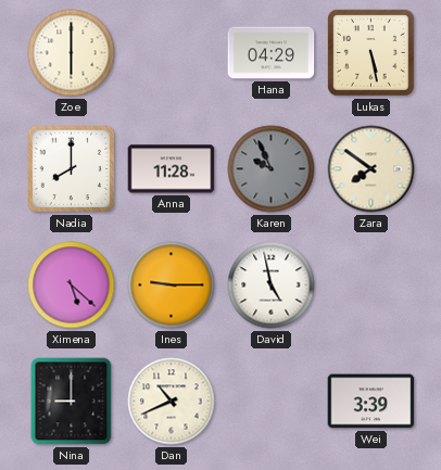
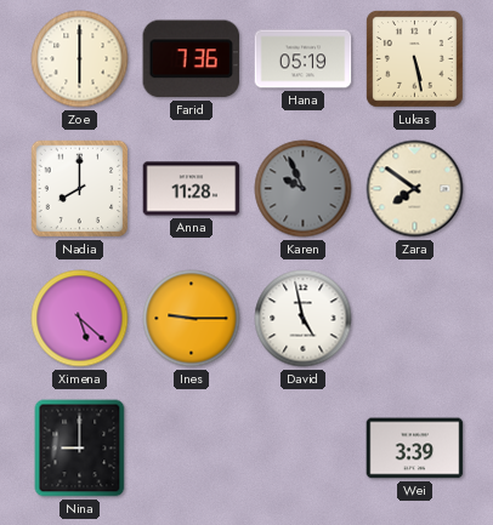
Farid: none -> 7:36
Hana: 04:29 -> 05:19
Dan: 10:41 -> none
